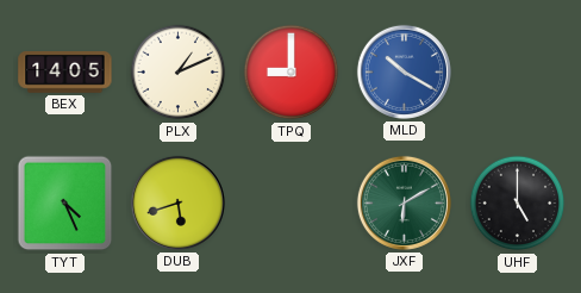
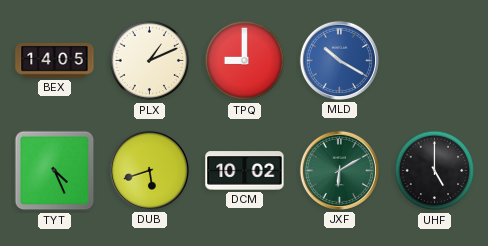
DCM: none -> 10:02
